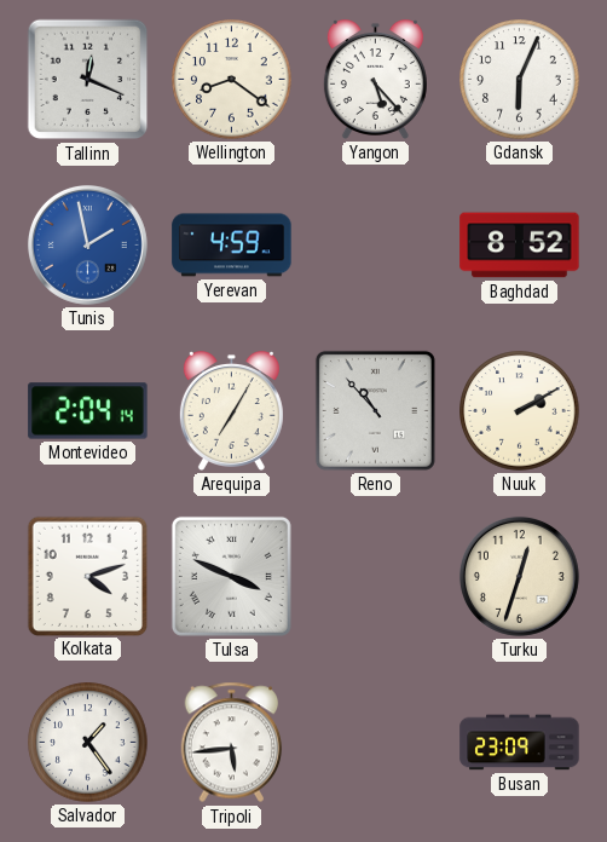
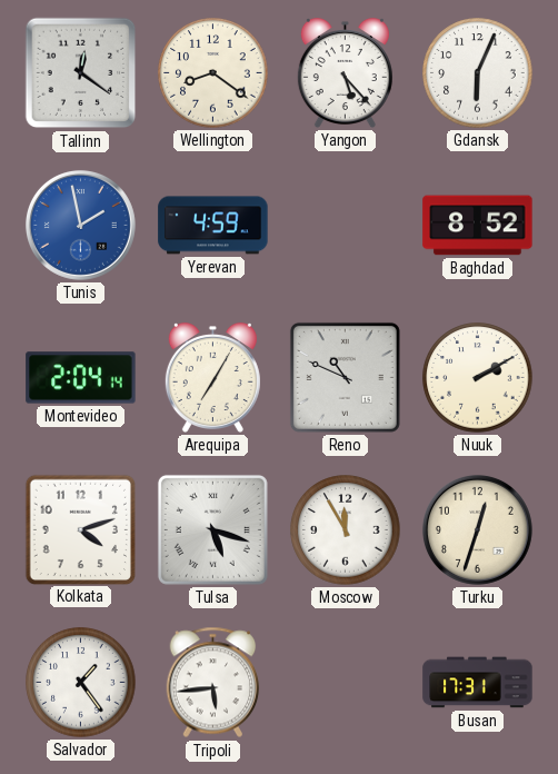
Tallinn: 12:19 -> 12:21
Reno: 10:53 -> 10:49
Tulsa: 3:49 -> 5:18
Moscow: none -> 11:55
Busan: 23:09 -> 17:31
